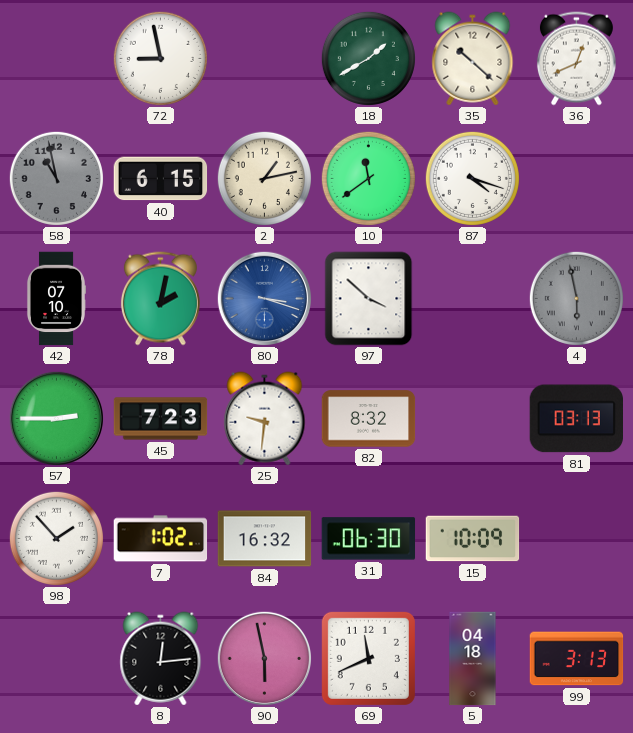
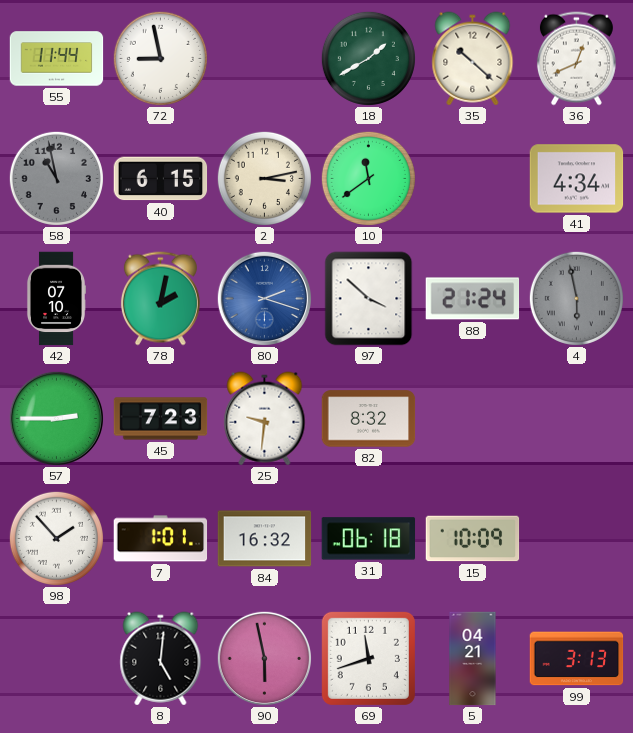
55: none -> 11:44
2: 1:13 -> 3:13
87: 4:18 -> none
41: none -> 4:34
80: 3:18 -> 2:18
88: none -> 21:24
81: 03:13 -> none
7: 1:02 -> 1:01
31: 06:30 -> 06:18
8: 12:14 -> 5:01
69: 11:41 -> 11:42
5: 04:18 -> 04:21
